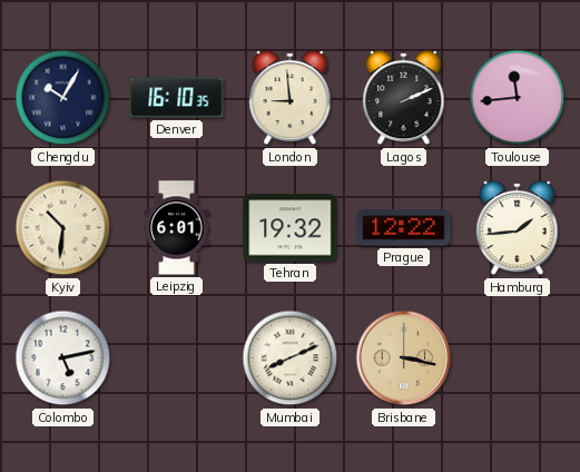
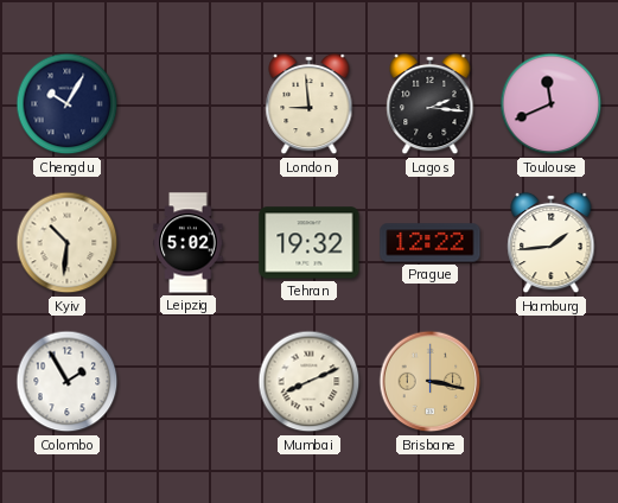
Denver: 16:10 -> none
Lagos: 2:11 -> 2:16
Toulouse: 11:44 -> 11:41
Leipzig: 6:01 -> 5:02
Colombo: 5:13 -> 1:55
